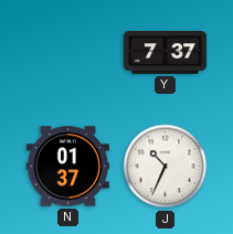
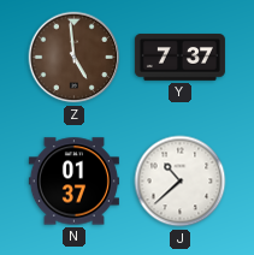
Z: none -> 4:59
J: 10:34 -> 10:38
